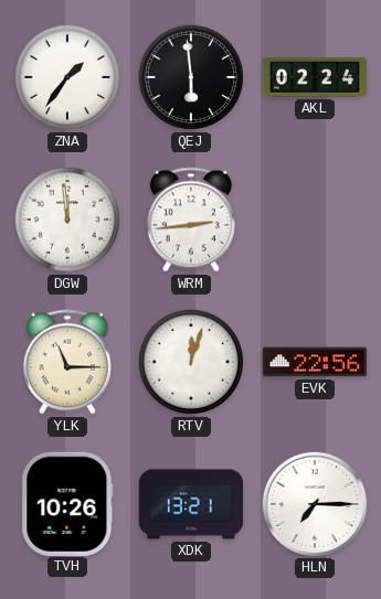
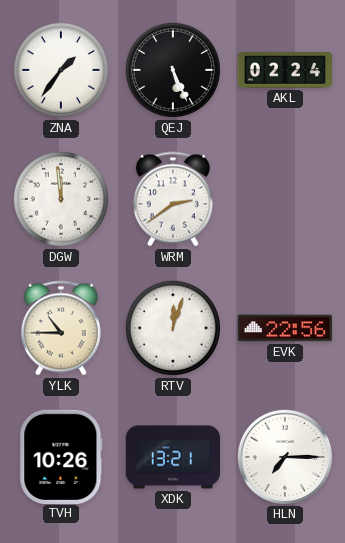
QEJ: 5:59 -> 5:26
WRM: 2:44 -> 2:39
YLK: 11:15 -> 10:45
